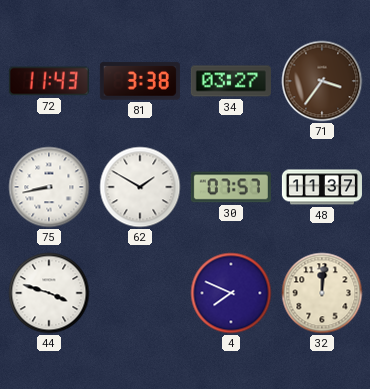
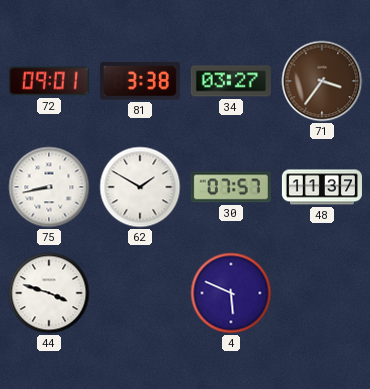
72: 11:43 -> 09:01
4: 7:49 -> 5:49
32: 12:01 -> none
